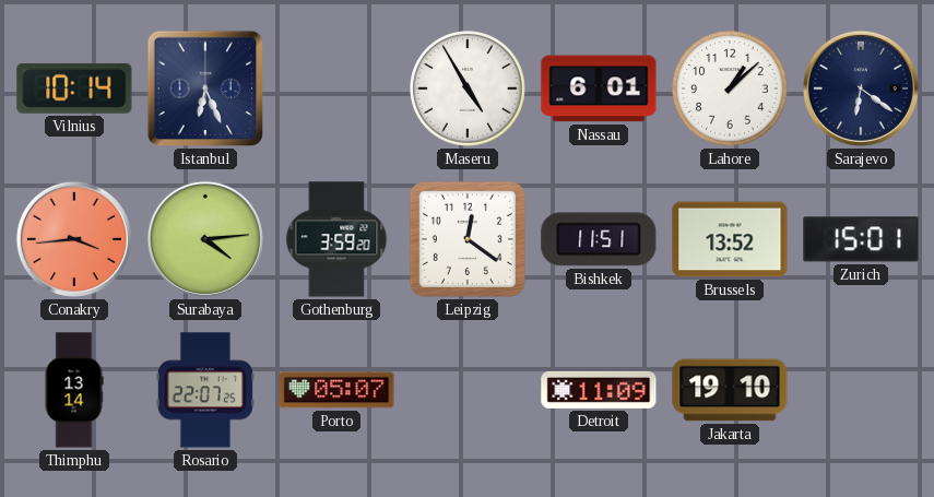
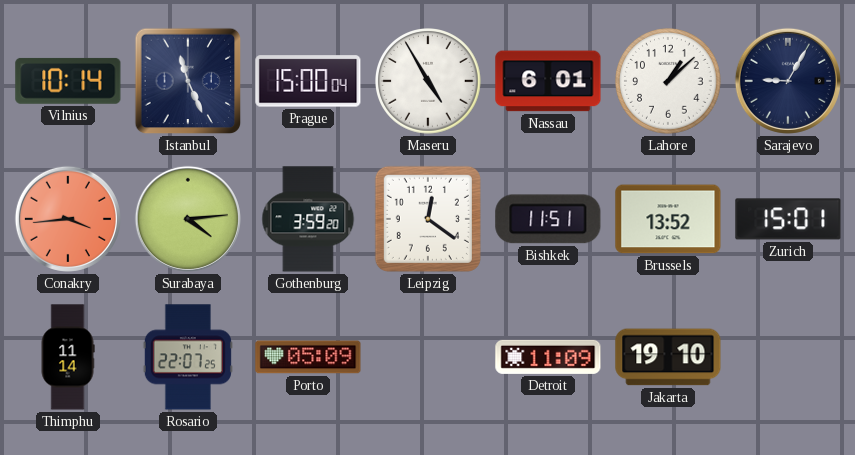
Istanbul: 6:26 -> 11:26
Prague: none -> 15:00
Sarajevo: 6:21 -> 9:05
Thimphu: 13:14 -> 11:14
Porto: 05:07 -> 05:09
